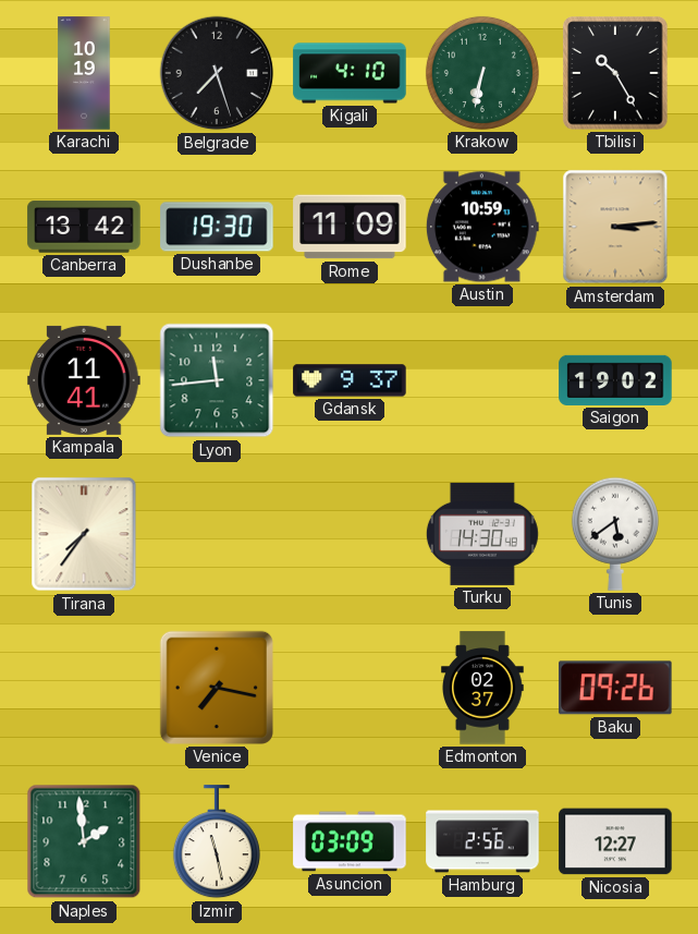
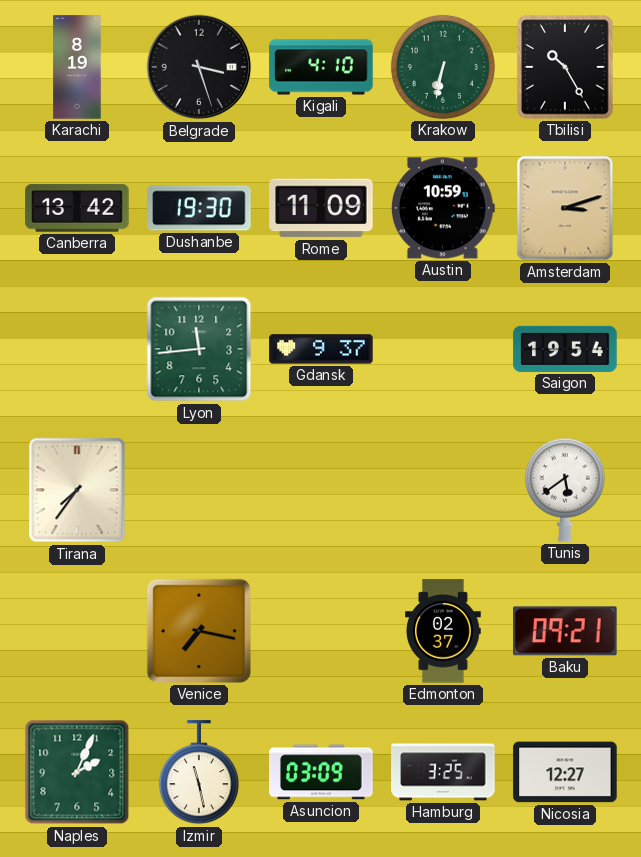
Karachi: 10:19 -> 8:19
Belgrade: 7:27 -> 3:27
Amsterdam: 3:14 -> 3:12
Kampala: 11:41 -> none
Saigon: 19:02 -> 19:54
Turku: 14:30 -> none
Baku: 09:26 -> 09:21
Naples: 1:59 -> 2:04
Hamburg: 2:56 -> 3:25
